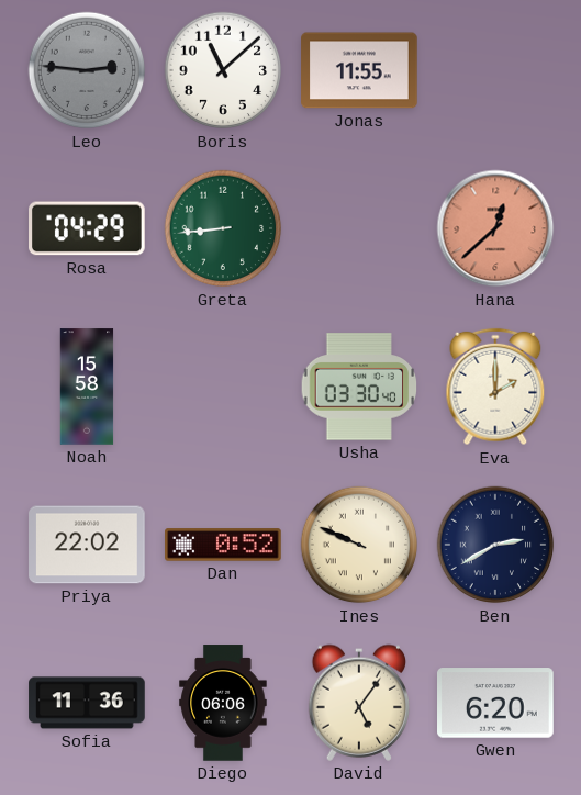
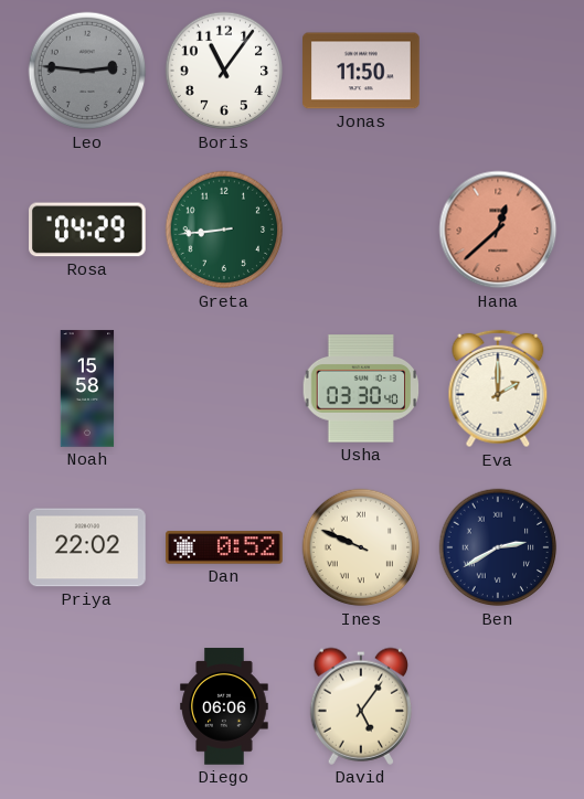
Boris: 11:08 -> 11:06
Jonas: 11:55 -> 11:50
Sofia: 11:36 -> none
Gwen: 6:20 -> none
